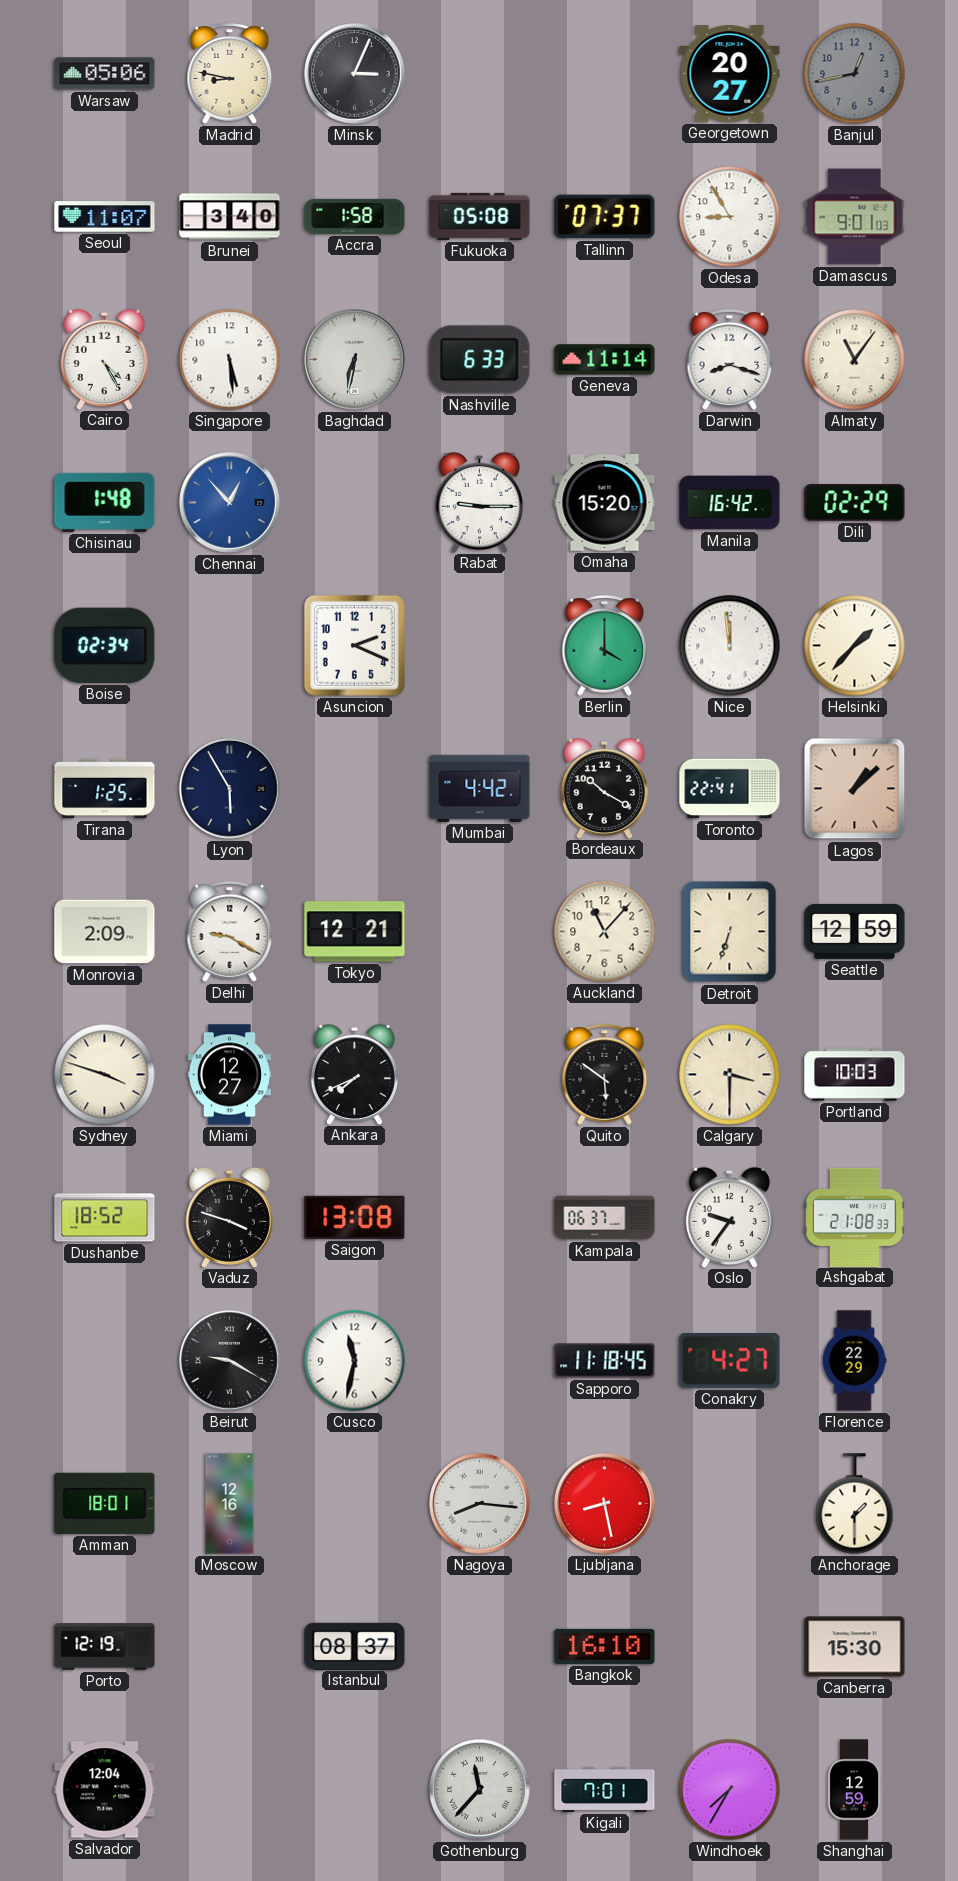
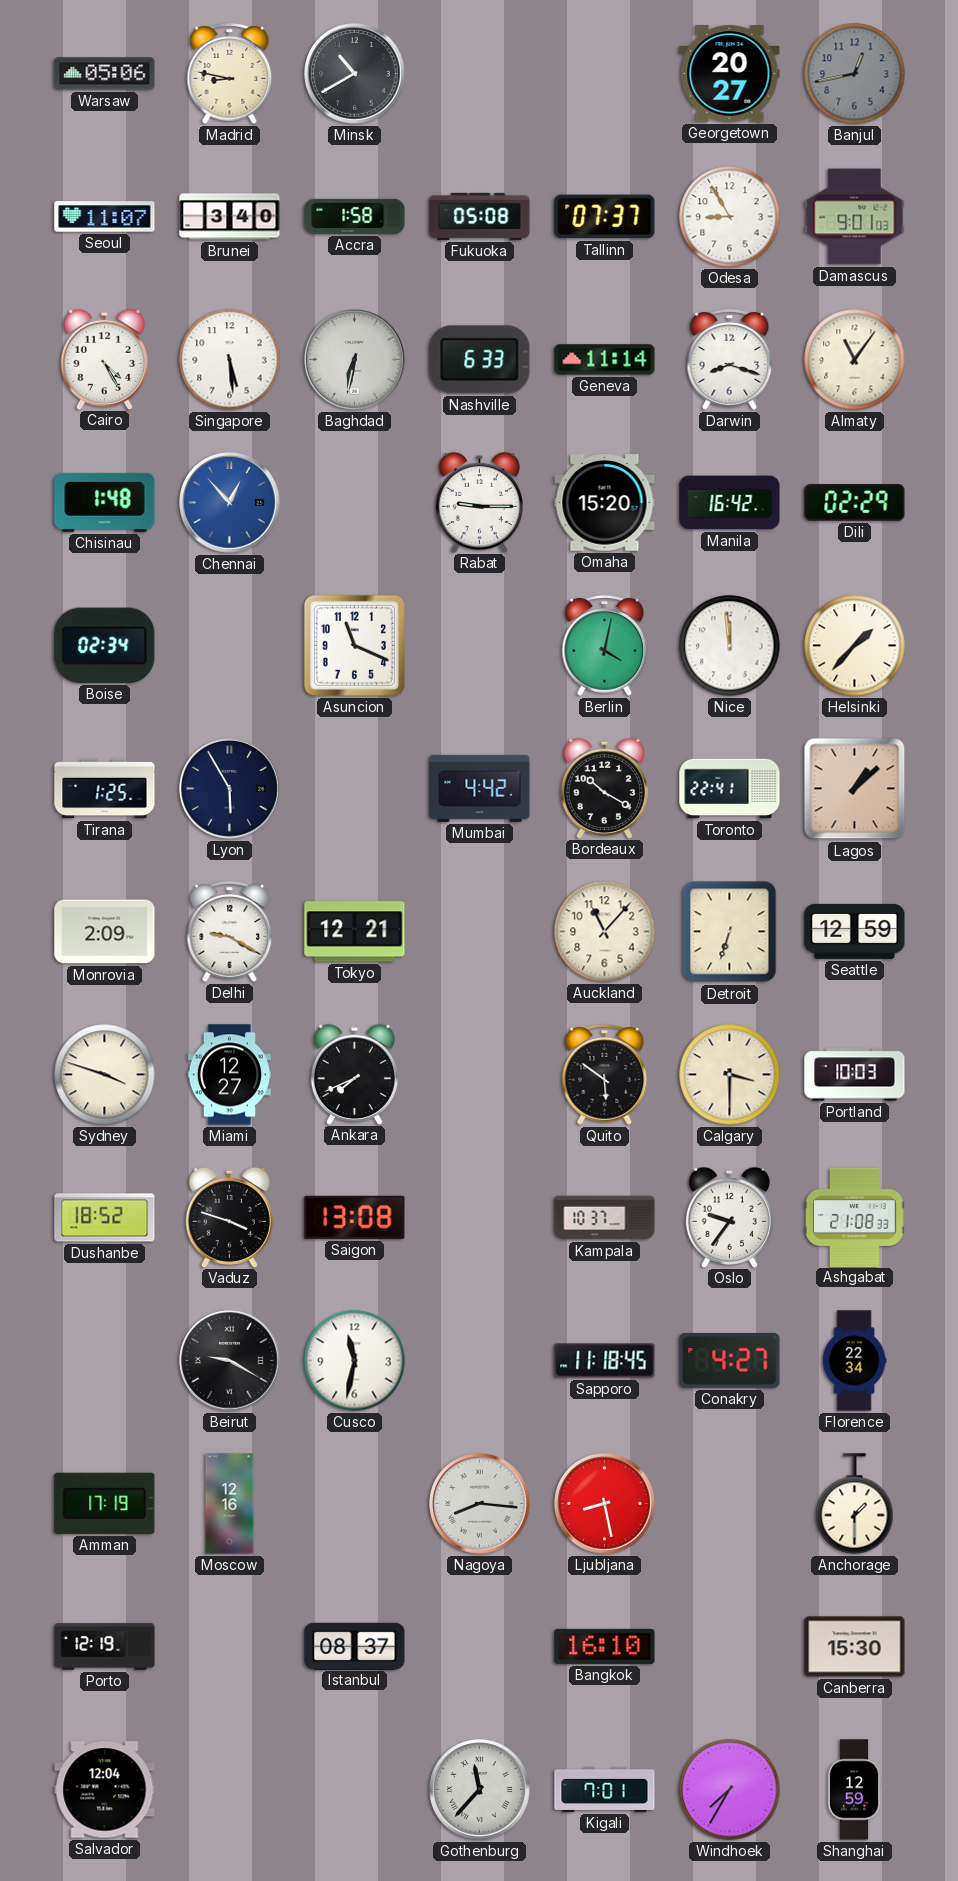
Minsk: 3:04 -> 10:40
Asuncion: 2:19 -> 11:19
Berlin: 4:00 -> 4:02
Kampala: 06:37 -> 10:37
Florence: 22:29 -> 22:34
Amman: 18:01 -> 17:19
